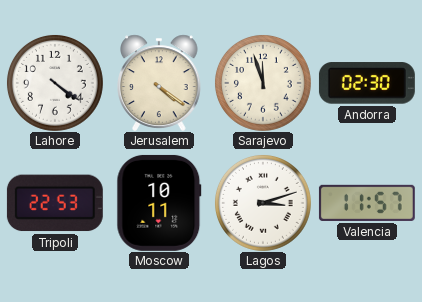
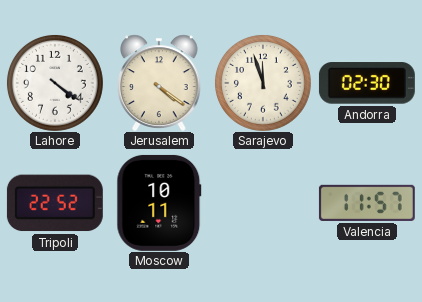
Tripoli: 22:53 -> 22:52
Lagos: 3:12 -> none
